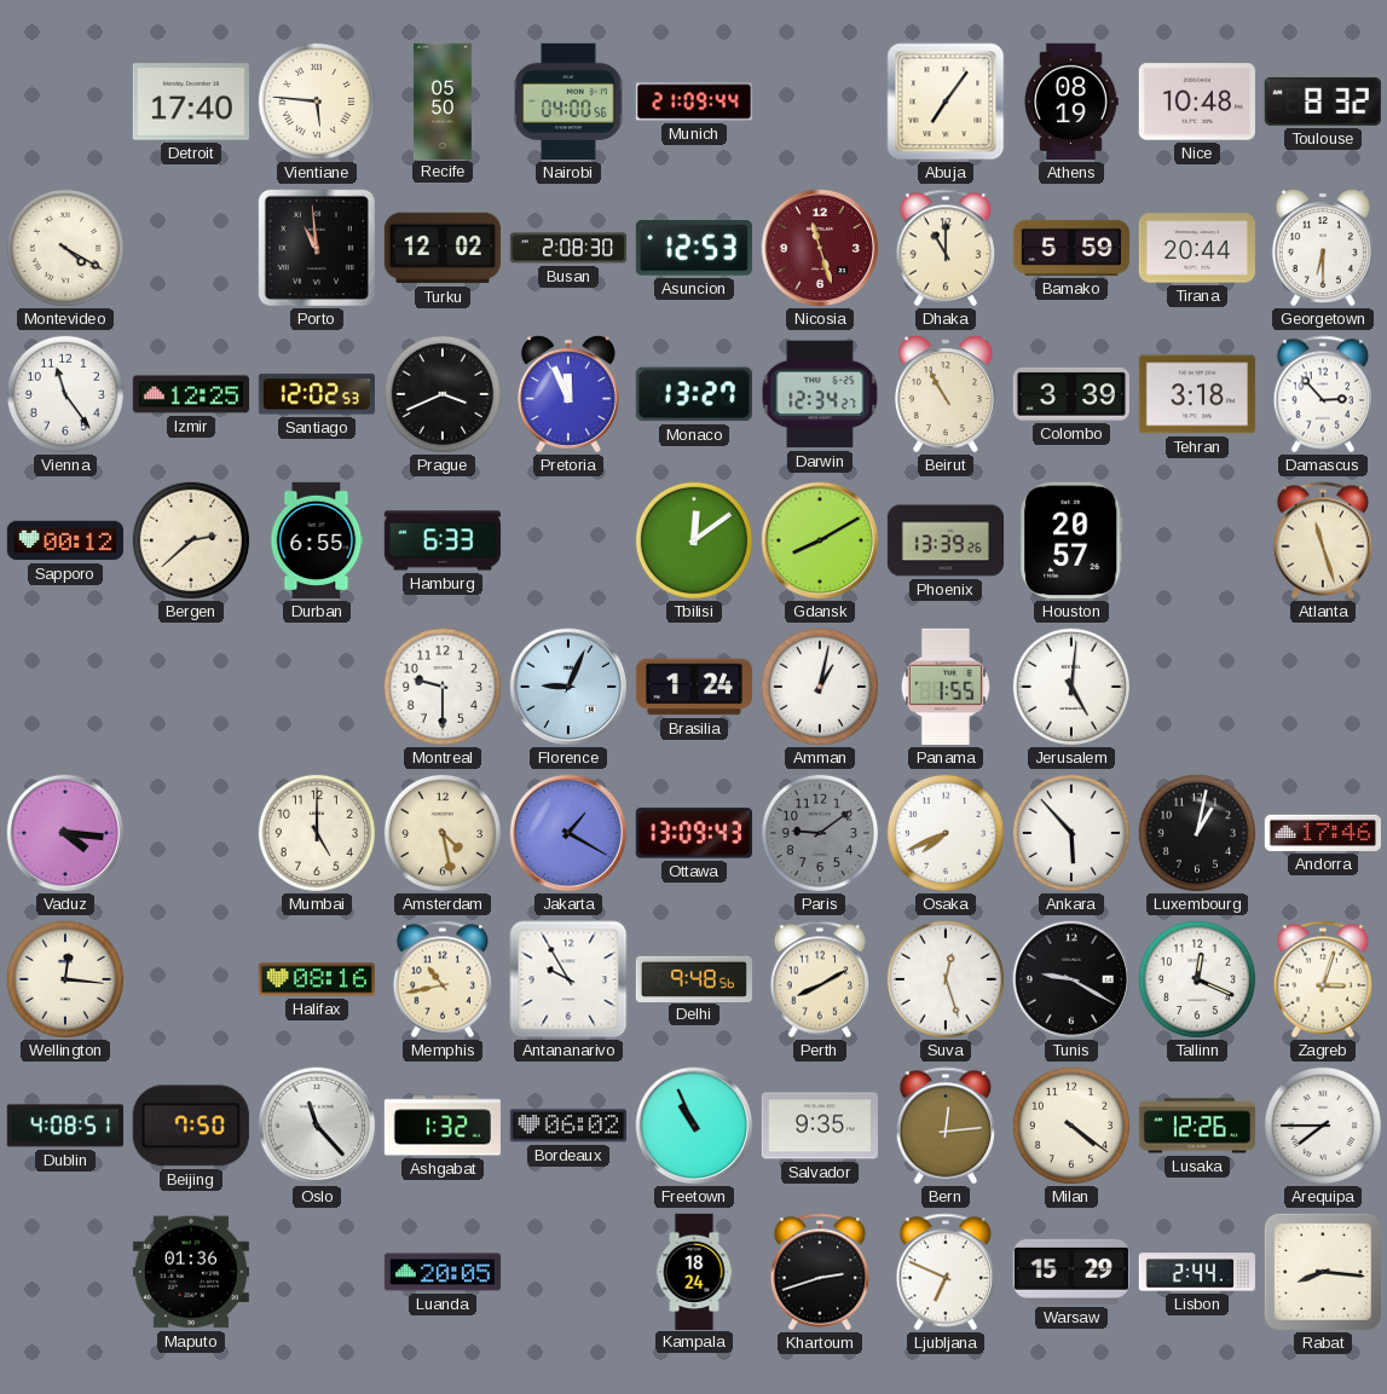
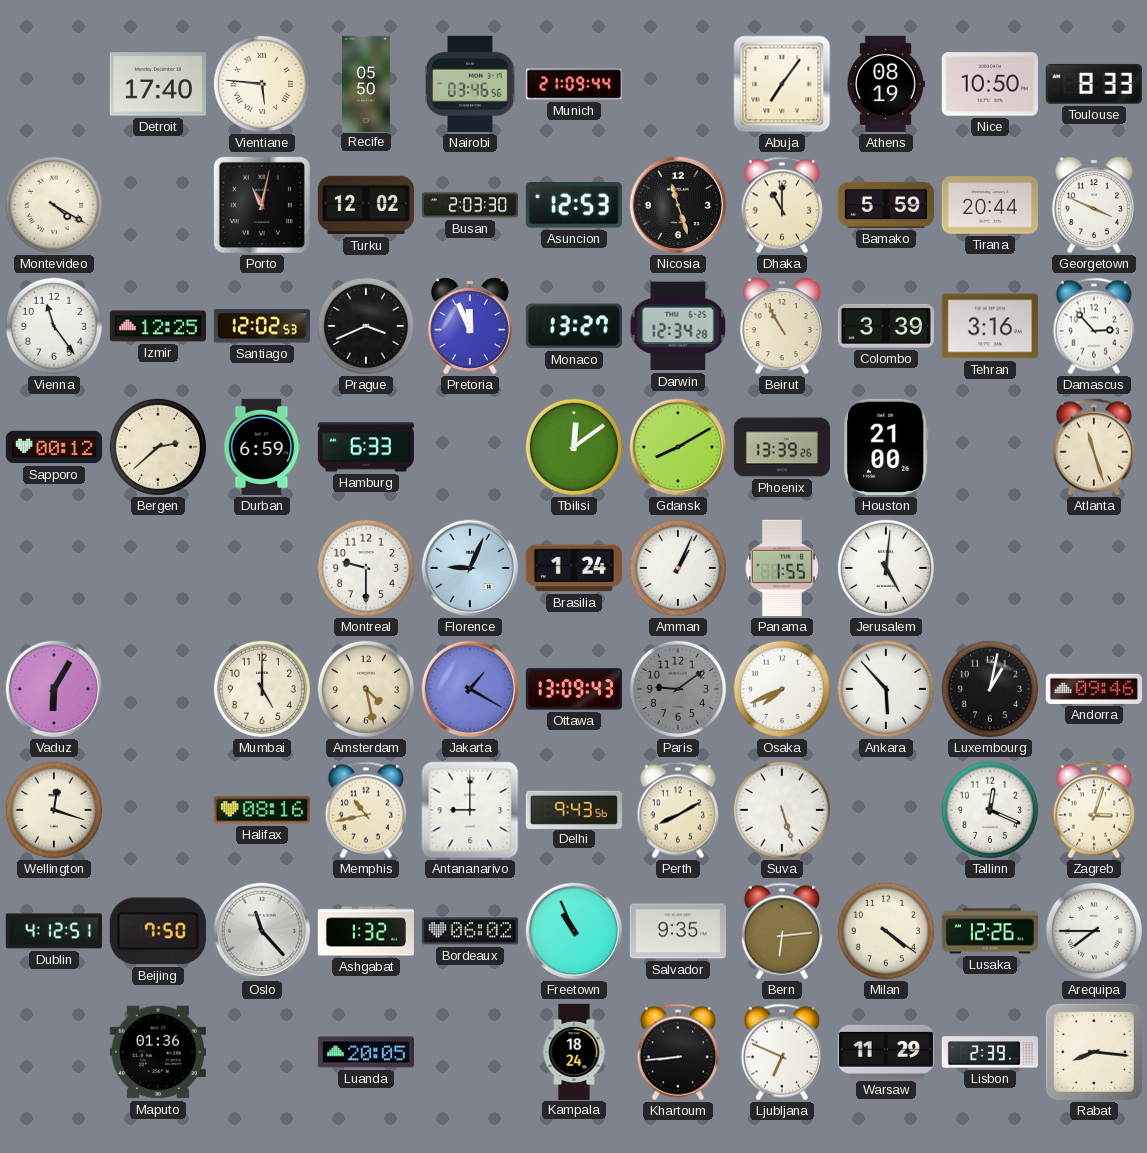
Nairobi: 04:00 -> 03:46
Nice: 10:48 -> 10:50
Toulouse: 8:32 -> 8:33
Porto: 10:59 -> 11:02
Busan: 2:08 -> 2:03
Nicosia dial: burgundy -> black
Georgetown: 6:30 -> 3:49
Darwin: 12:34:27 -> 12:34:28
Tehran: 3:18 -> 3:16
Durban: 6:55 -> 6:59
Houston: 20:57 -> 21:00
Amman: 1:02 -> 1:04
Vaduz: 4:16 -> 6:05
Andorra: 17:46 -> 09:46
Wellington: 12:16 -> 12:18
Antananarivo: 9:55 -> 9:00
Delhi: 9:48 -> 9:43
Suva: 12:27 -> 5:27
Tunis: 9:20 -> none
Dublin: 4:08 -> 4:12
Bern: 12:14 -> 6:14
Khartoum: 2:42 -> 8:44
Warsaw: 15:29 -> 11:29
Lisbon: 2:44 -> 2:39
